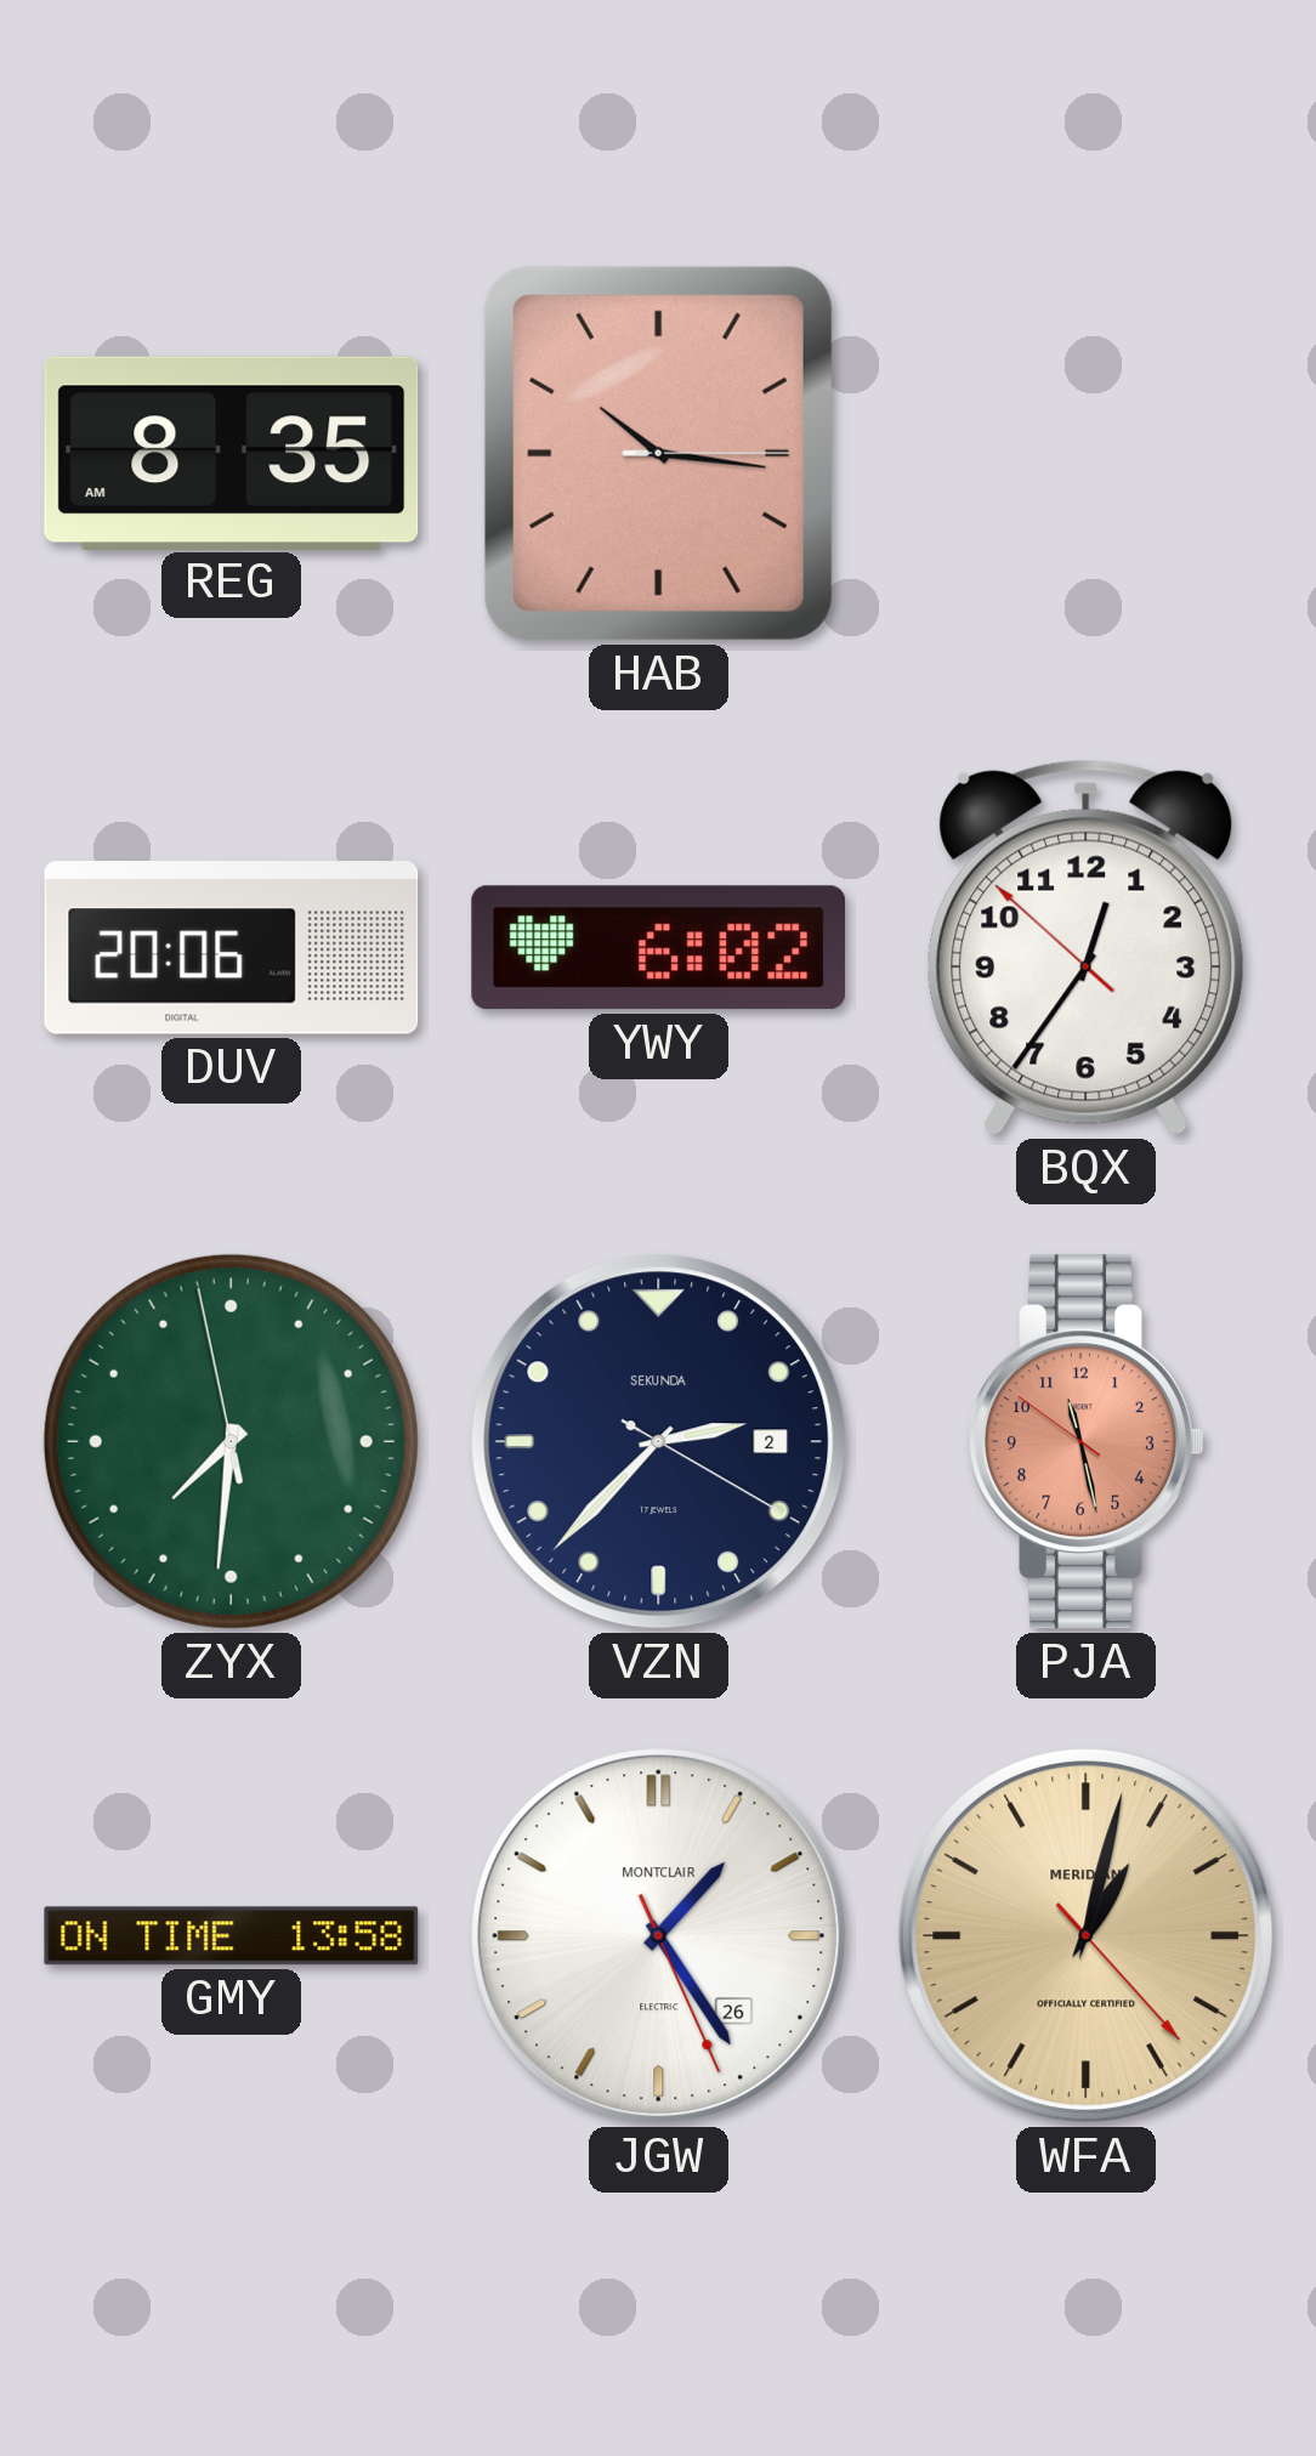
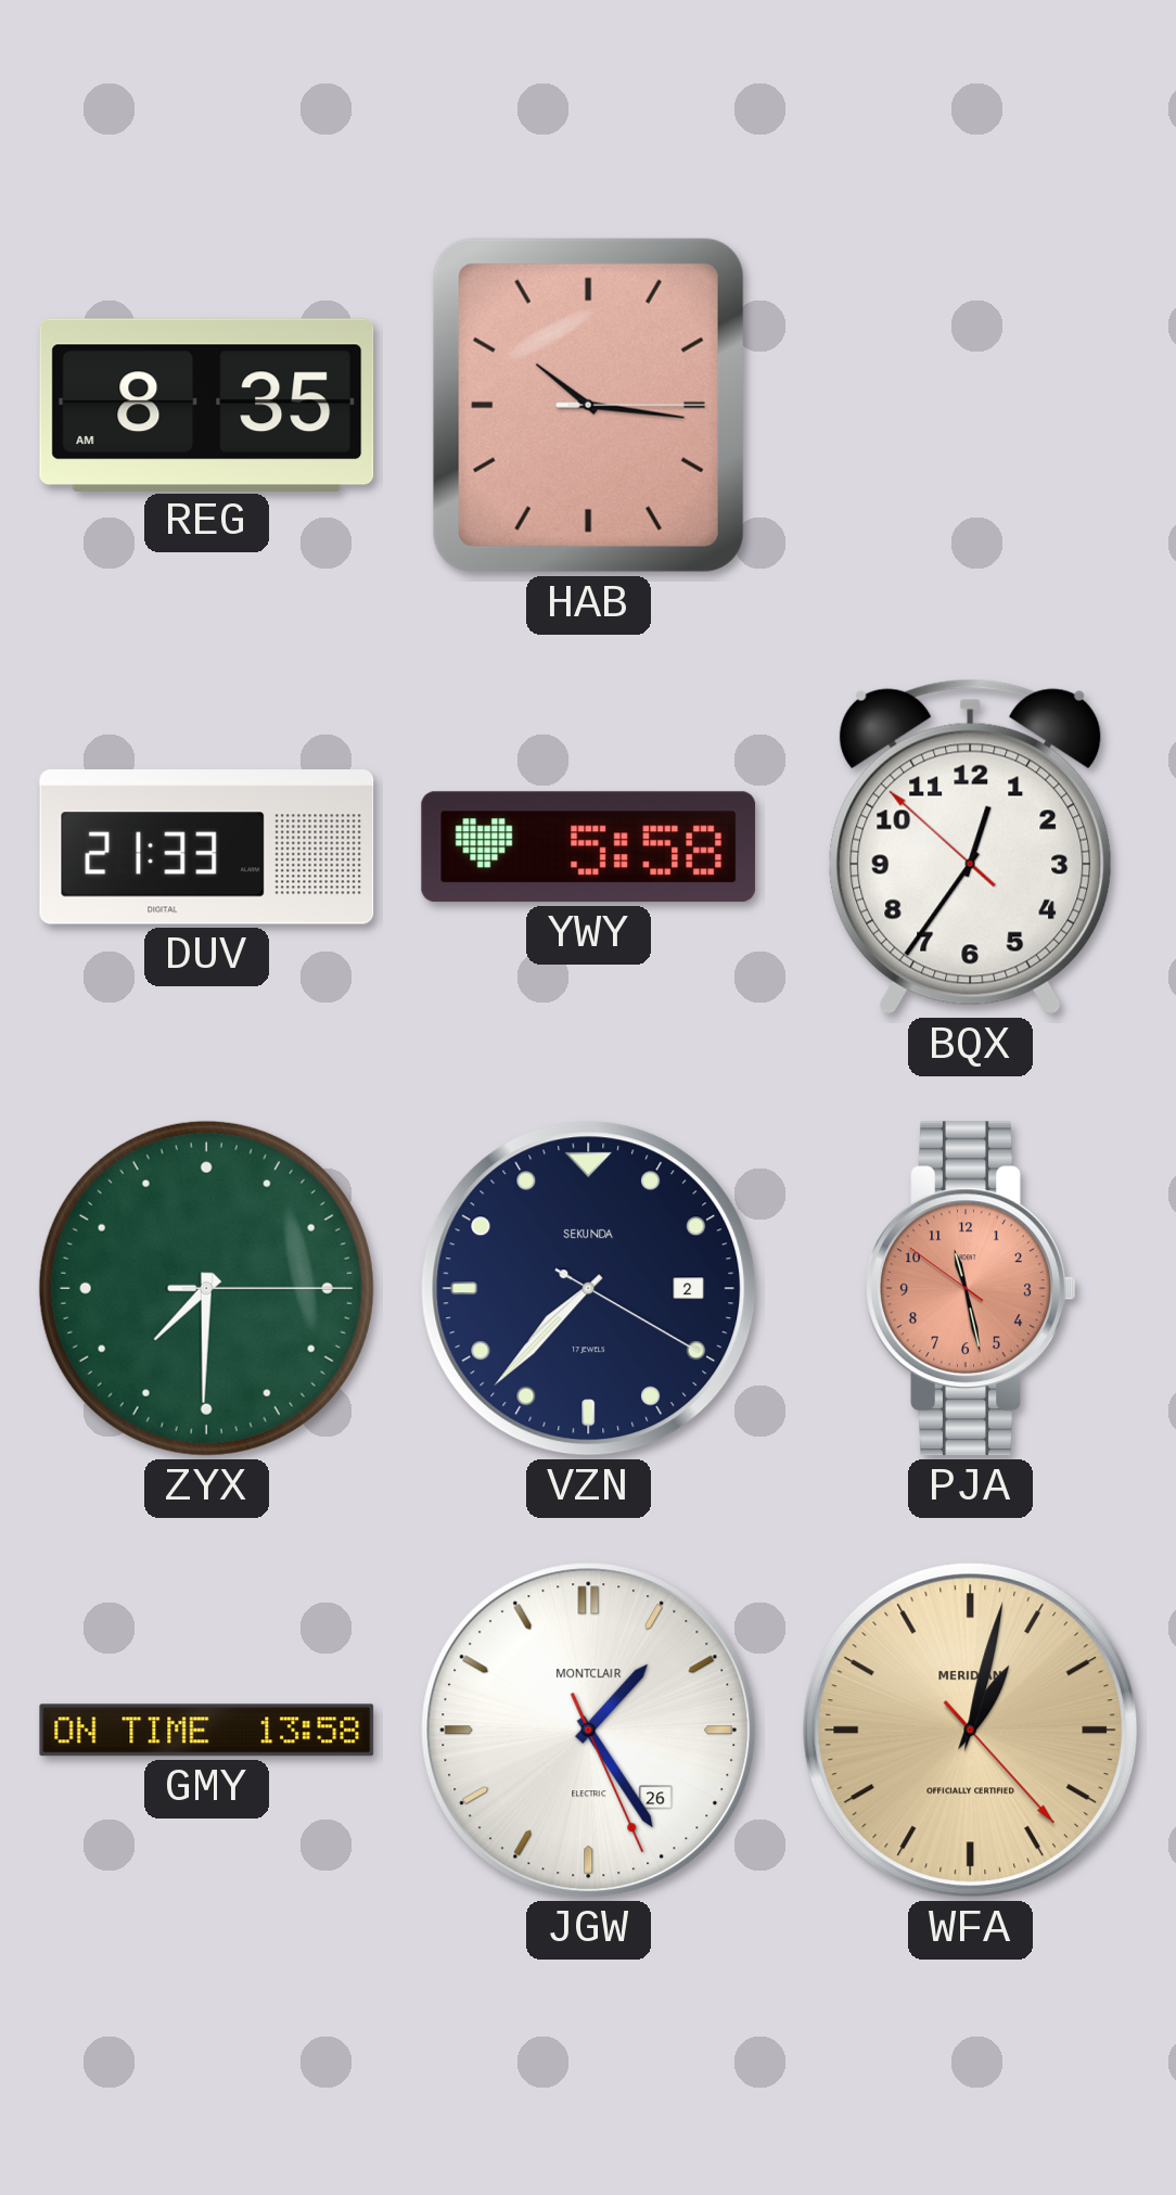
DUV: 20:06 -> 21:33
YWY: 6:02 -> 5:58
ZYX: 7:30:58 -> 7:30:15
VZN: 2:37 -> 7:37
